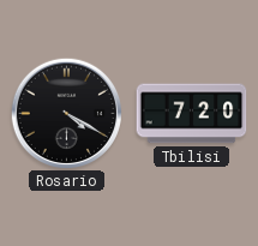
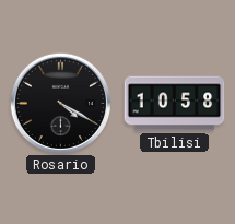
Tbilisi: 7:20 -> 10:58
